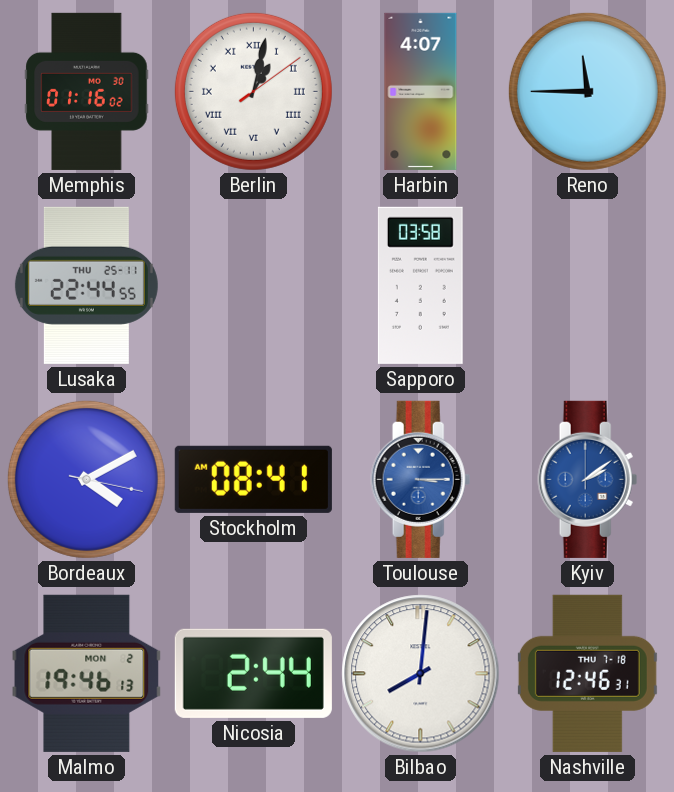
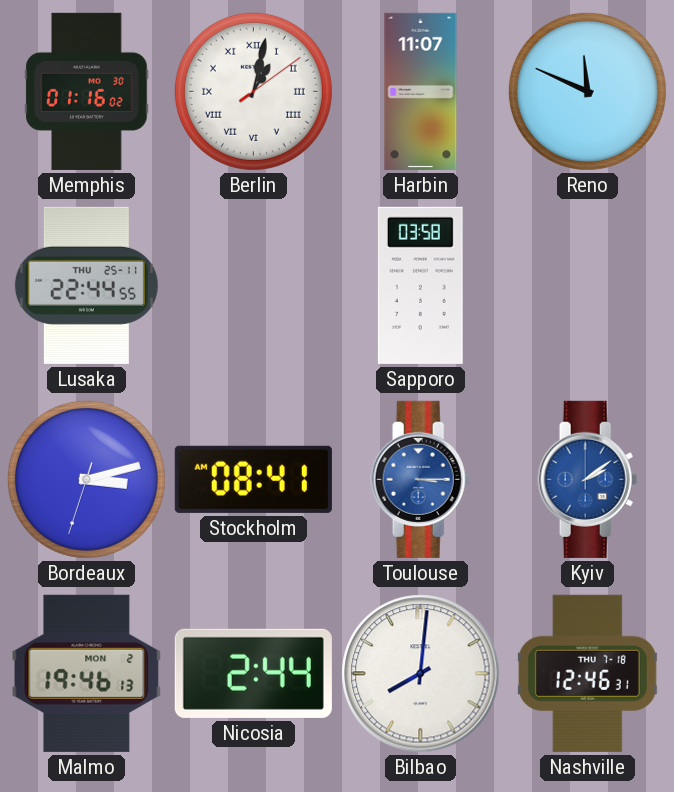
Harbin: 4:07 -> 11:07
Reno: 11:45 -> 11:49
Bordeaux: 4:10 -> 3:12
